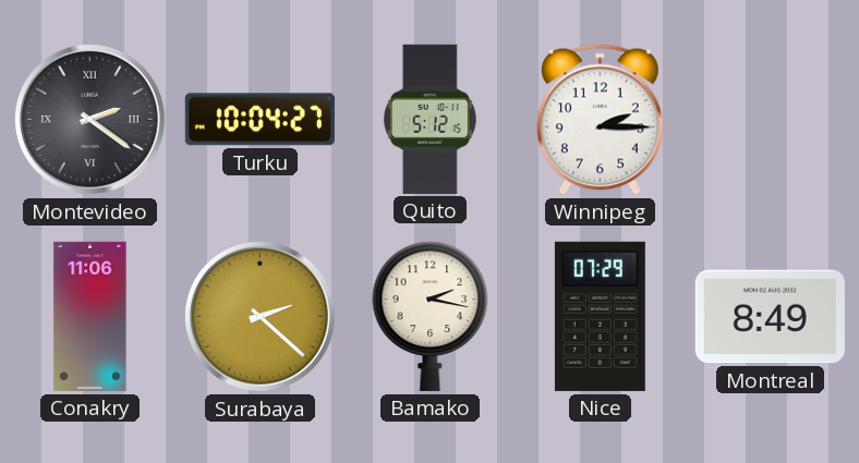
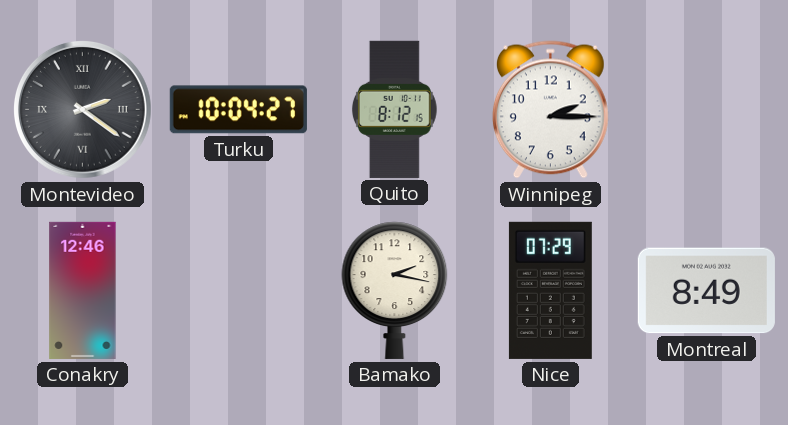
Quito: 5:12 -> 8:12
Conakry: 11:06 -> 12:46
Surabaya: 2:22 -> none
